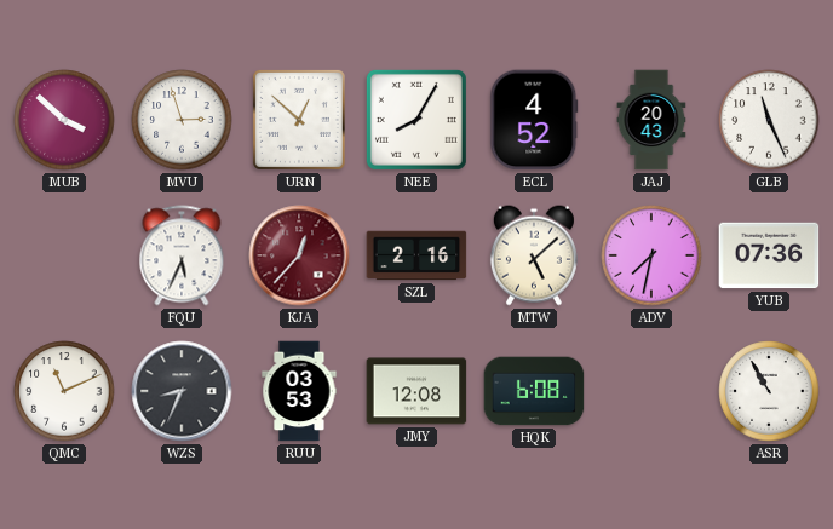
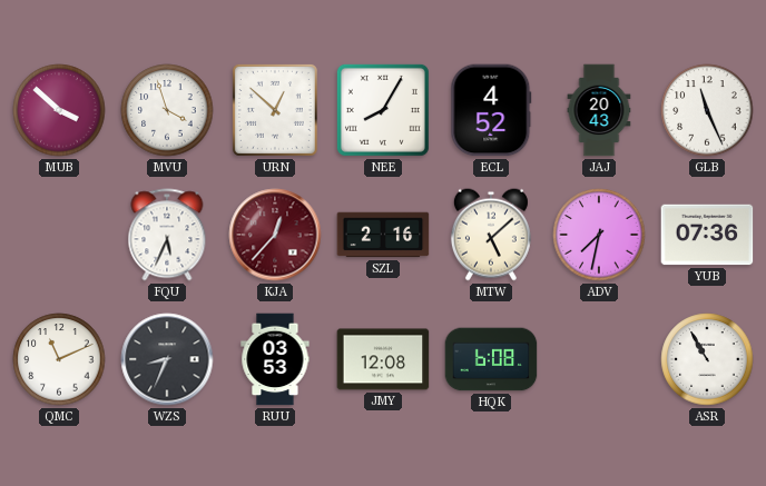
MVU: 2:57 -> 3:57
